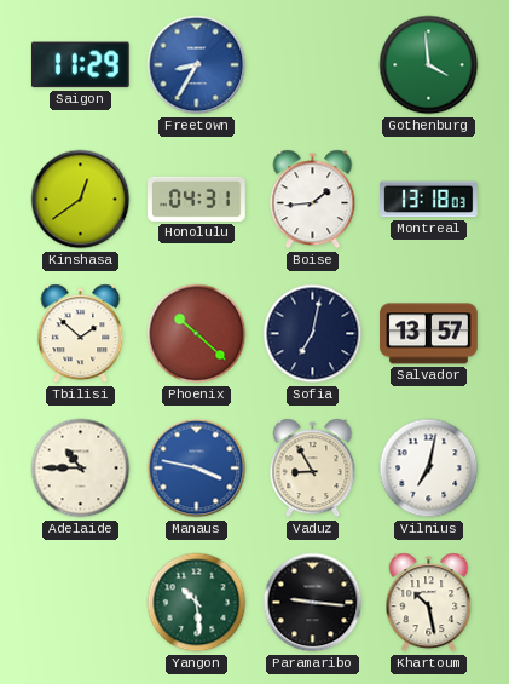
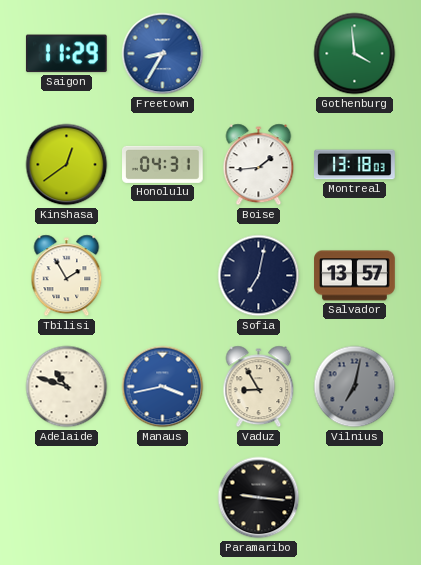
Tbilisi: 1:52 -> 1:55
Phoenix: 10:22 -> none
Adelaide: 10:45 -> 10:48
Manaus: 3:47 -> 3:43
Vilnius dial: white -> grey
Yangon: 10:29 -> none
Khartoum: 10:28 -> none
